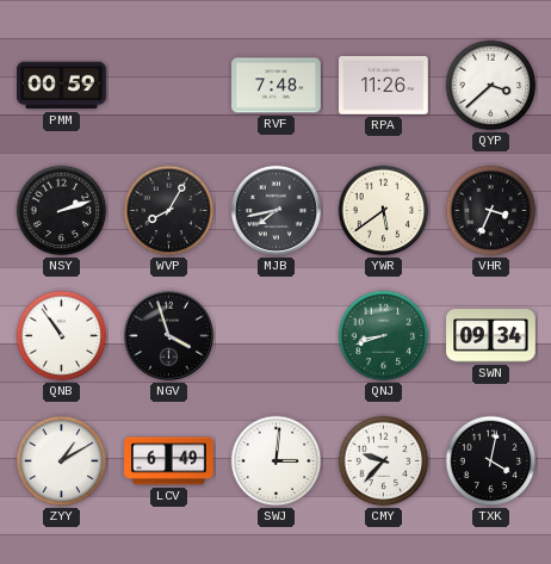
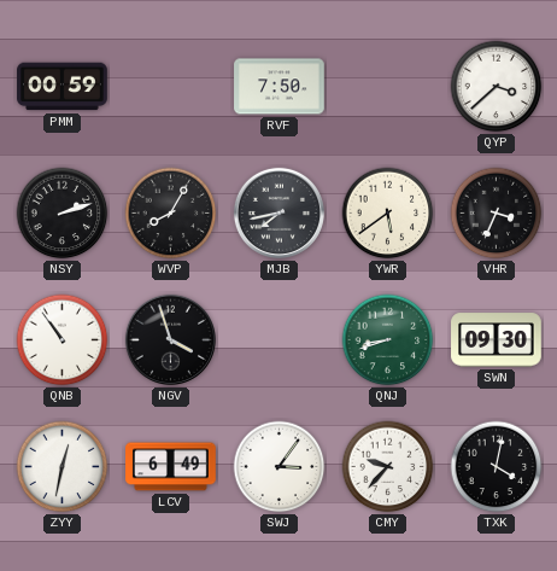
RVF: 7:48 -> 7:50
RPA: 11:26 -> none
SWN: 09:34 -> 09:30
ZYY: 1:10 -> 12:32
SWJ: 3:01 -> 3:06
